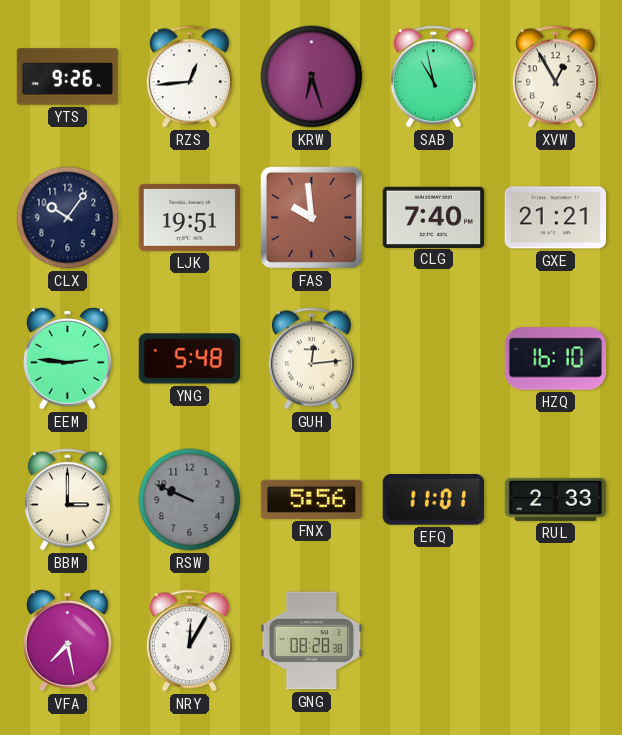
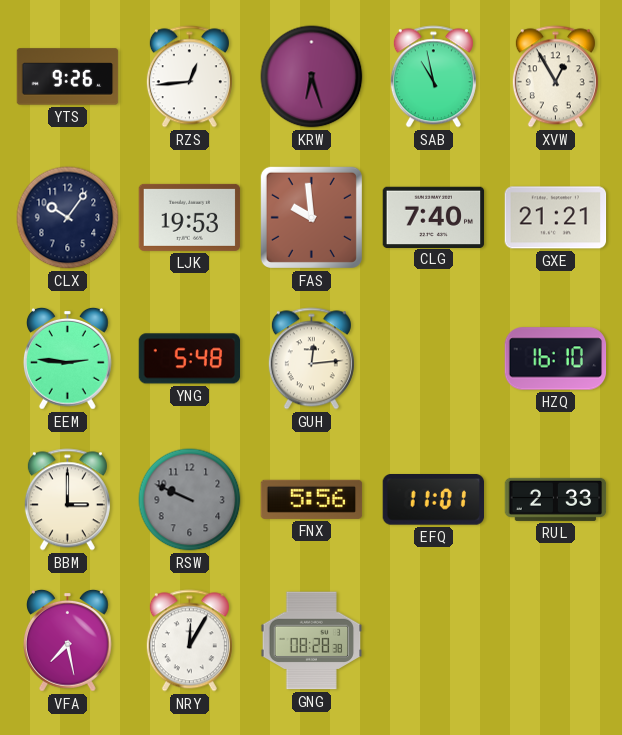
LJK: 19:51 -> 19:53
